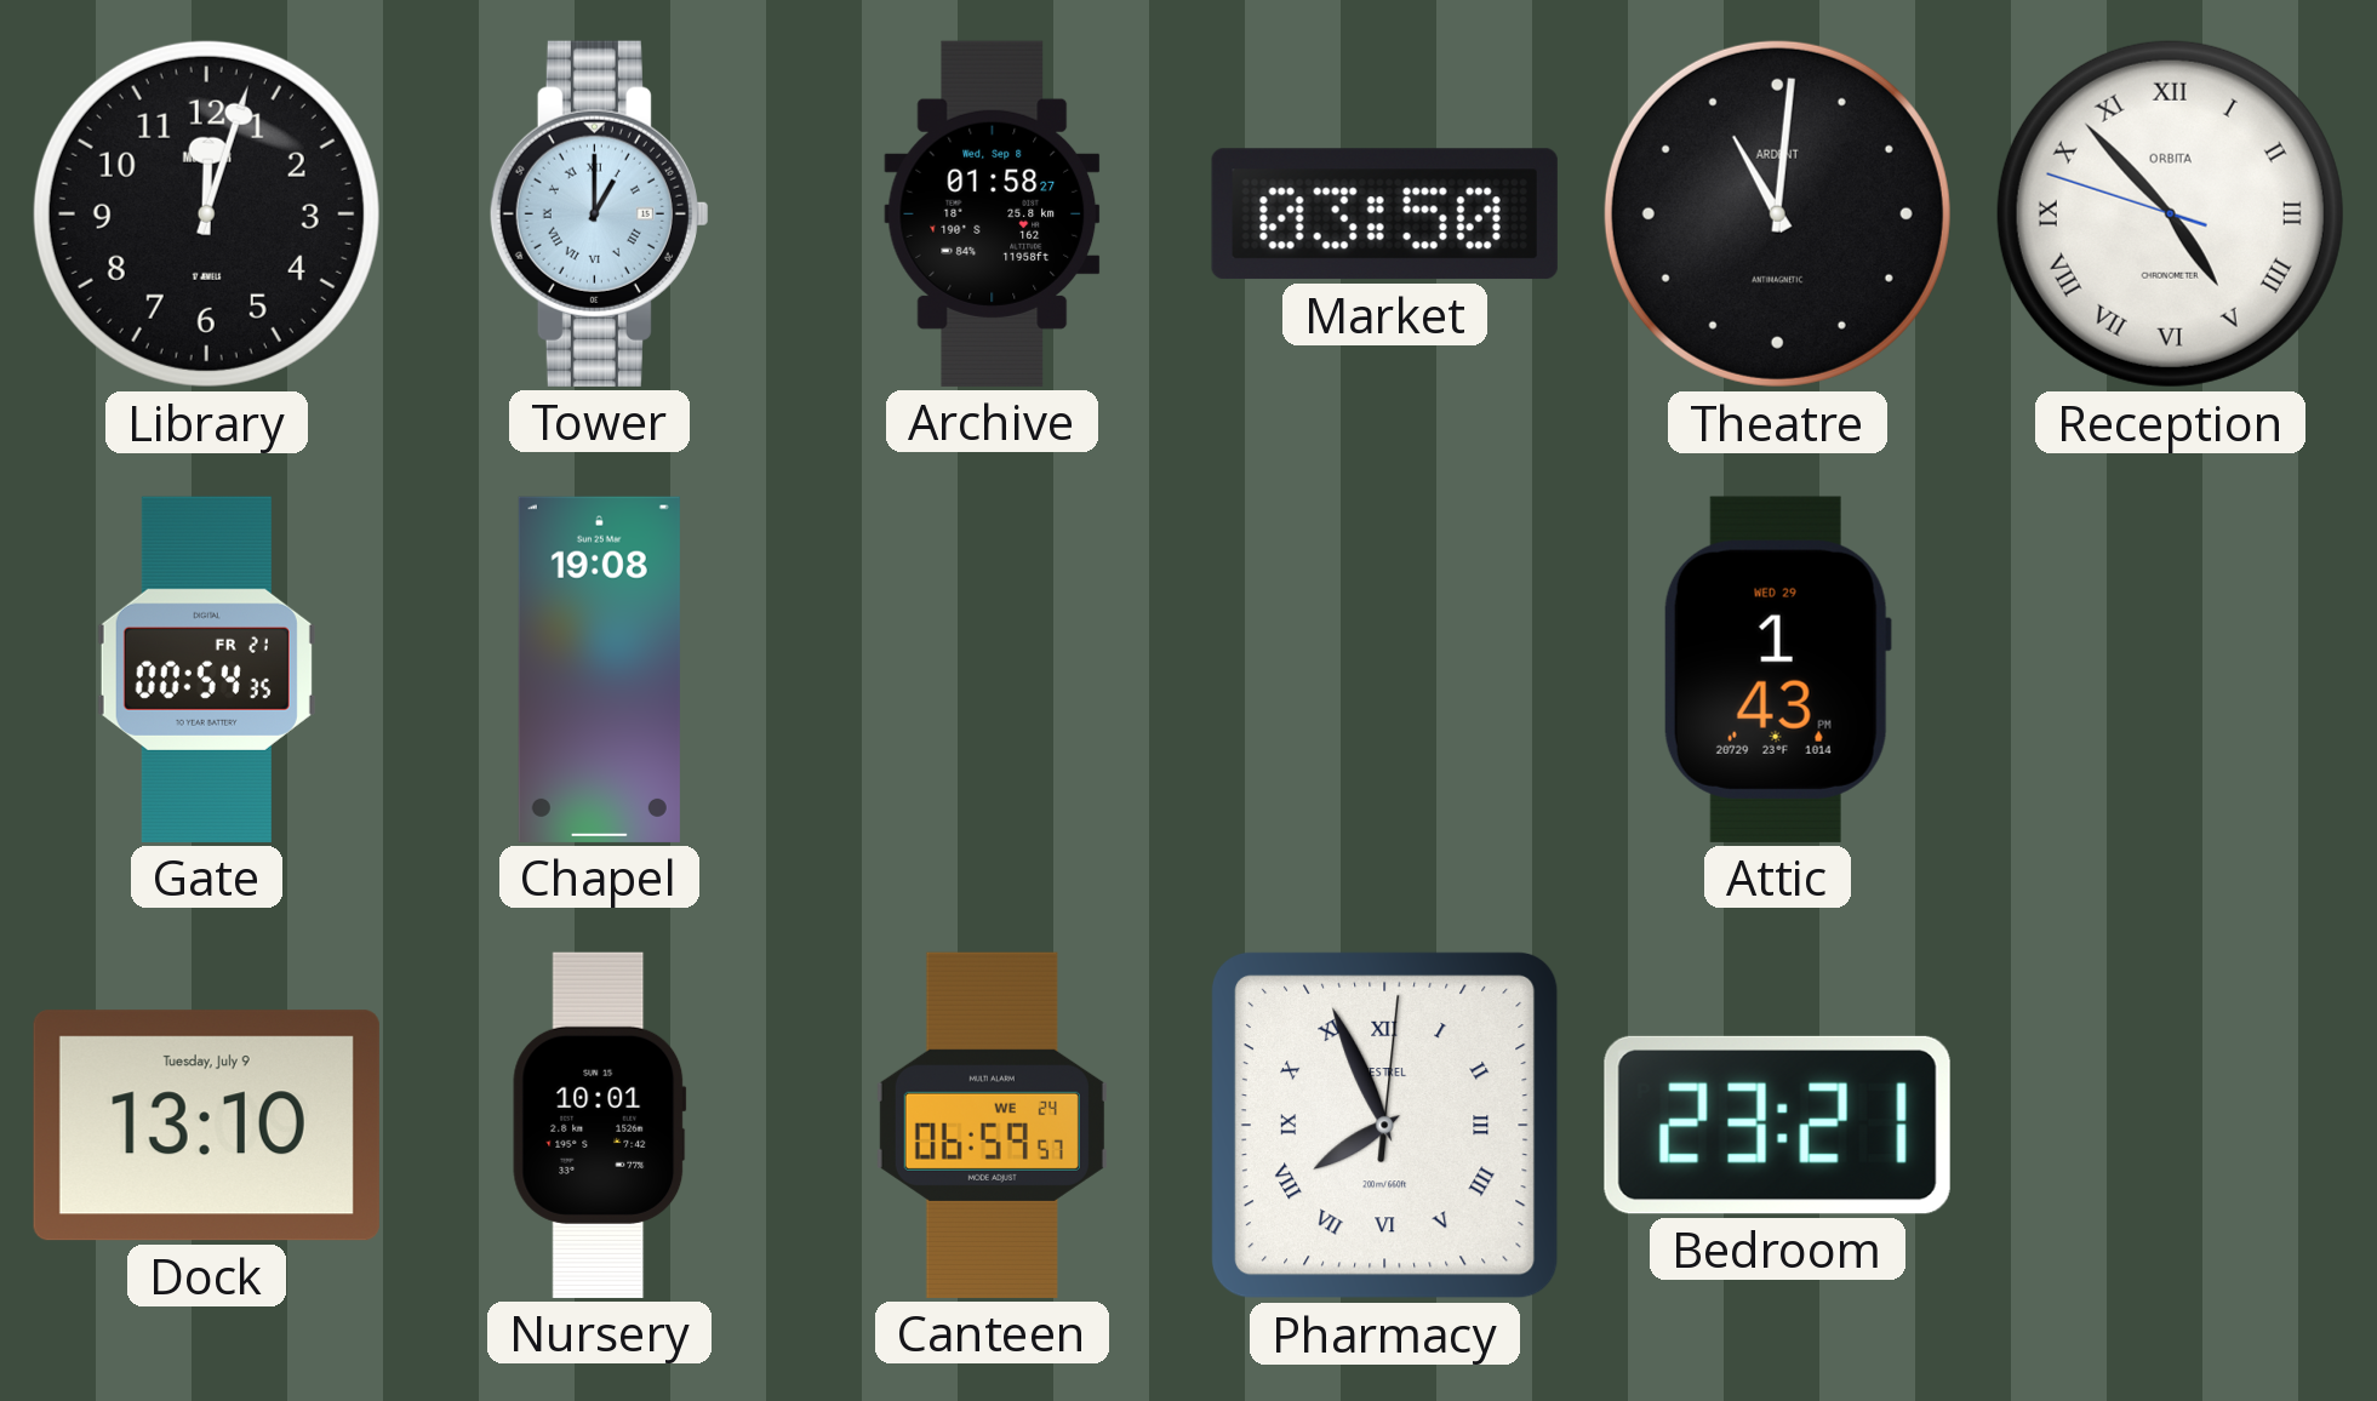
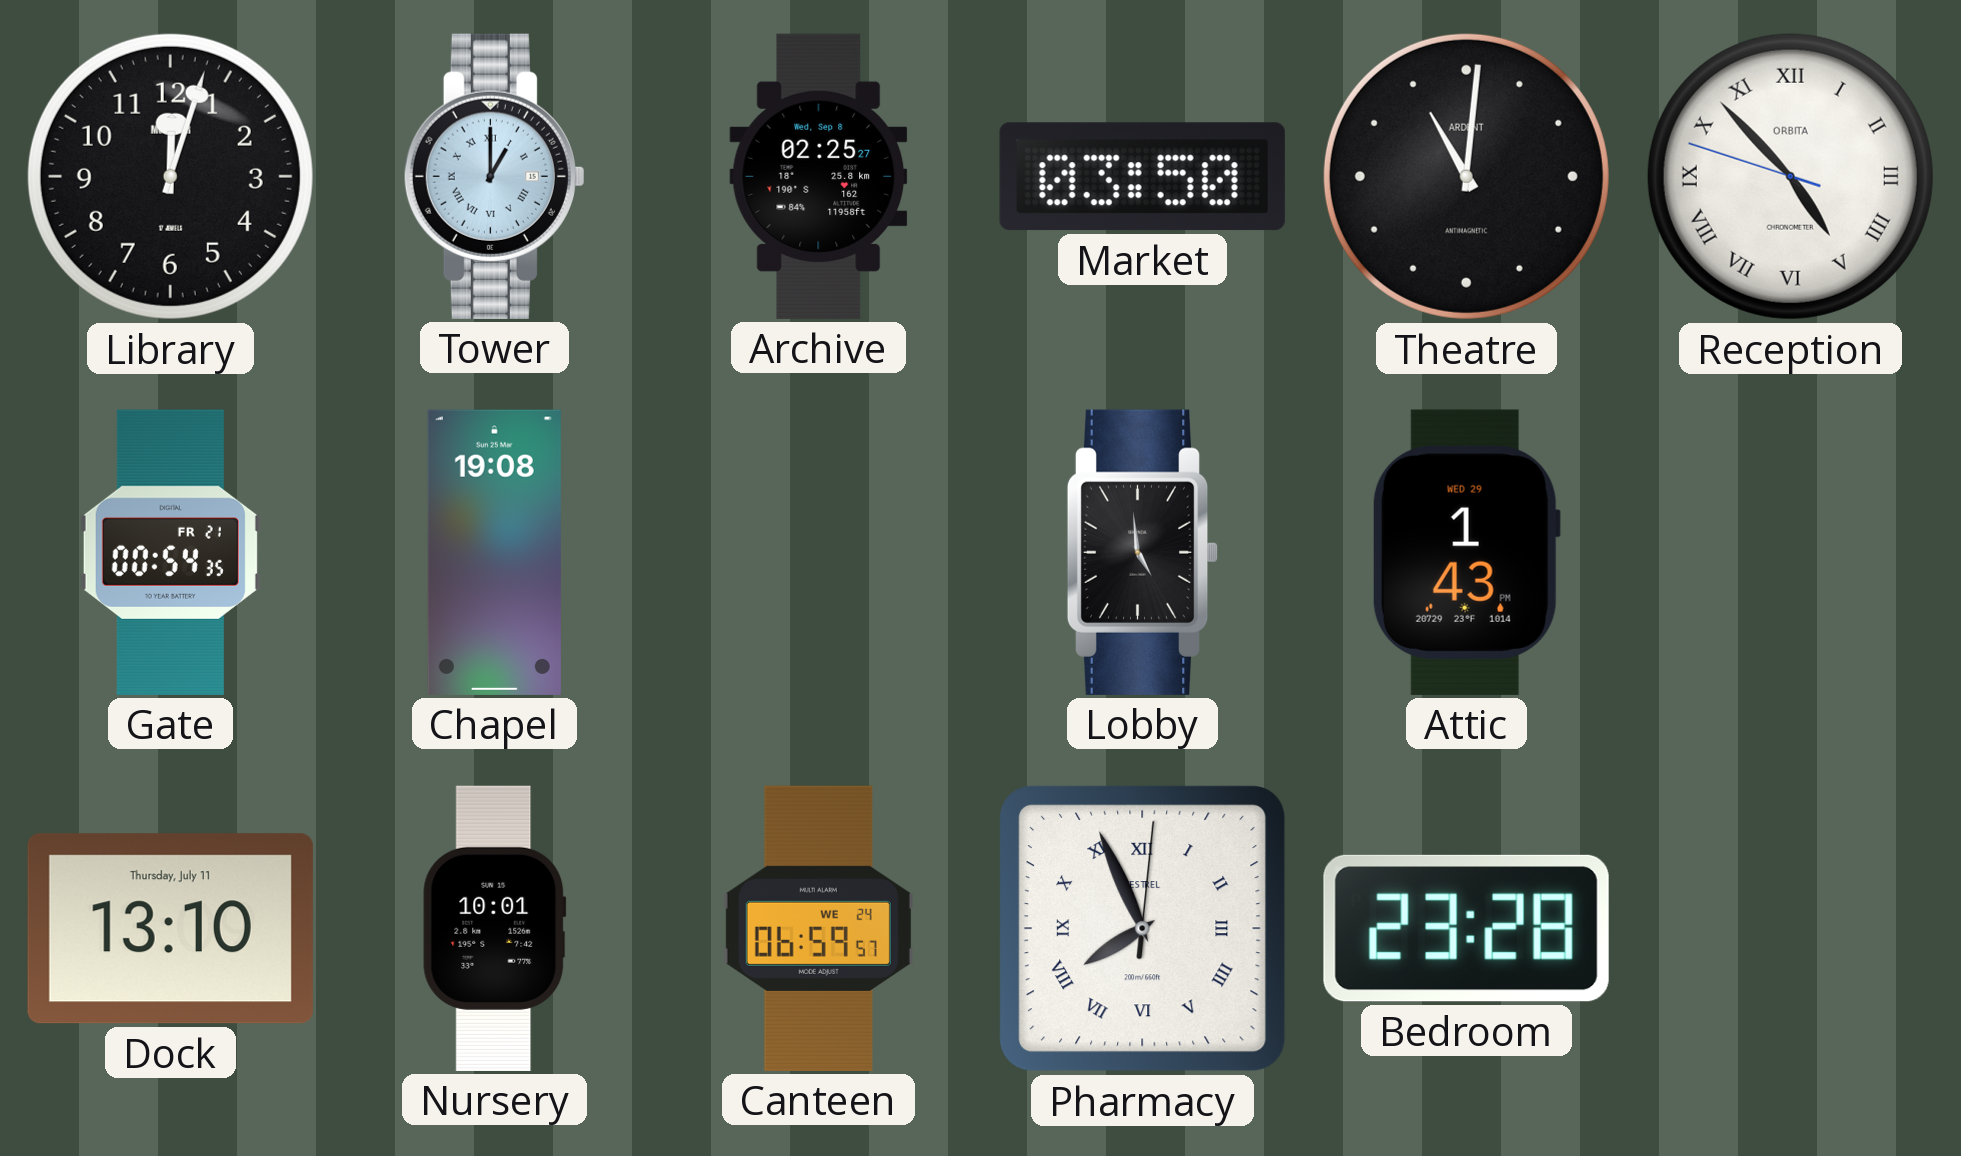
Archive: 01:58 -> 02:25
Lobby: none -> 4:59
Dock date: Tuesday, July 9 -> Thursday, July 11
Bedroom: 23:21 -> 23:28
